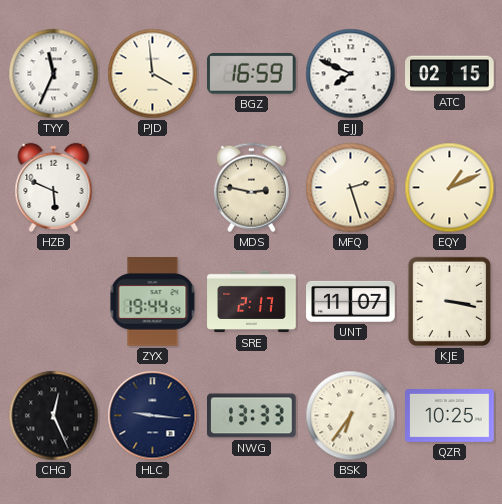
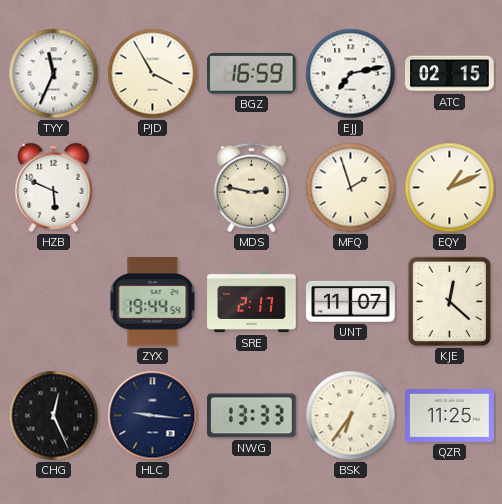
PJD: 3:59 -> 3:55
EJJ: 7:49 -> 7:13
MFQ: 2:27 -> 1:57
KJE: 3:17 -> 12:22
QZR: 10:25 -> 11:25
